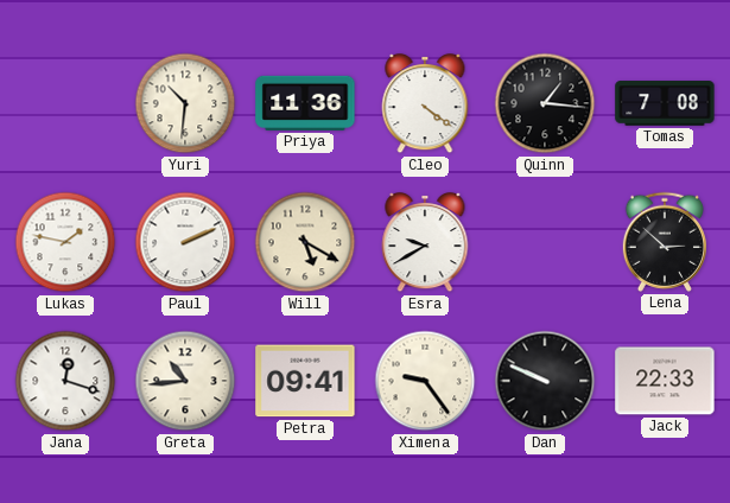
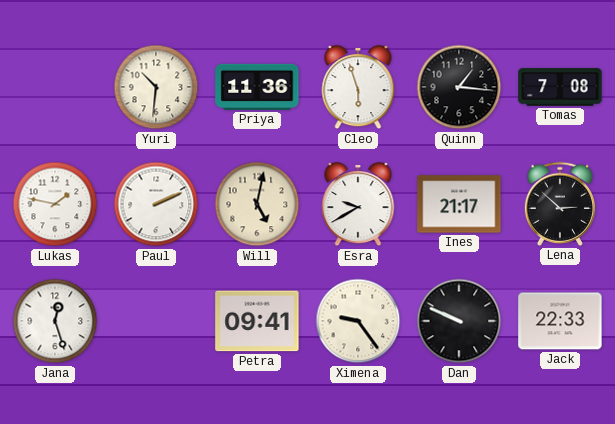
Cleo: 4:21 -> 5:57
Will: 5:20 -> 5:02
Ines: none -> 21:17
Jana: 12:18 -> 12:27
Greta: 10:44 -> none
